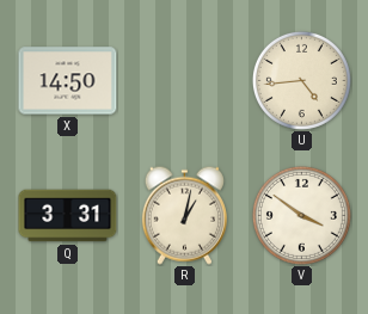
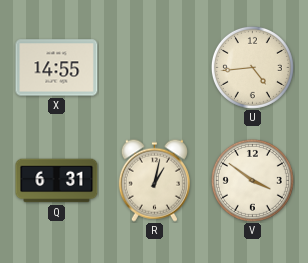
X: 14:50 -> 14:55
Q: 3:31 -> 6:31
